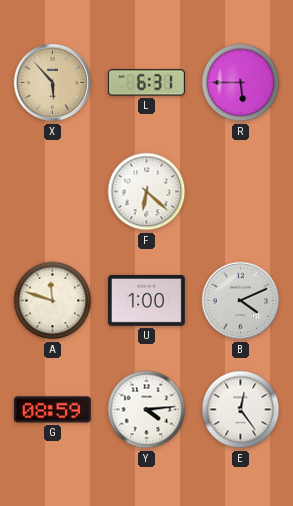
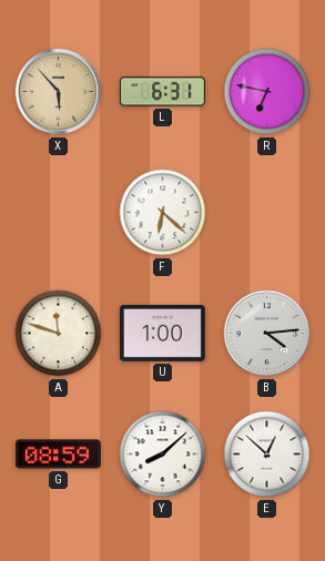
R: 5:45 -> 6:47
B: 4:11 -> 4:14
Y: 4:14 -> 8:08
E: 12:24 -> 12:52
